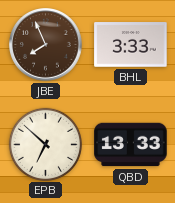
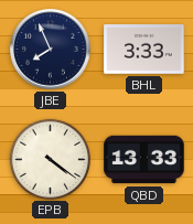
JBE dial: brown -> navy
EPB: 6:52 -> 4:21
